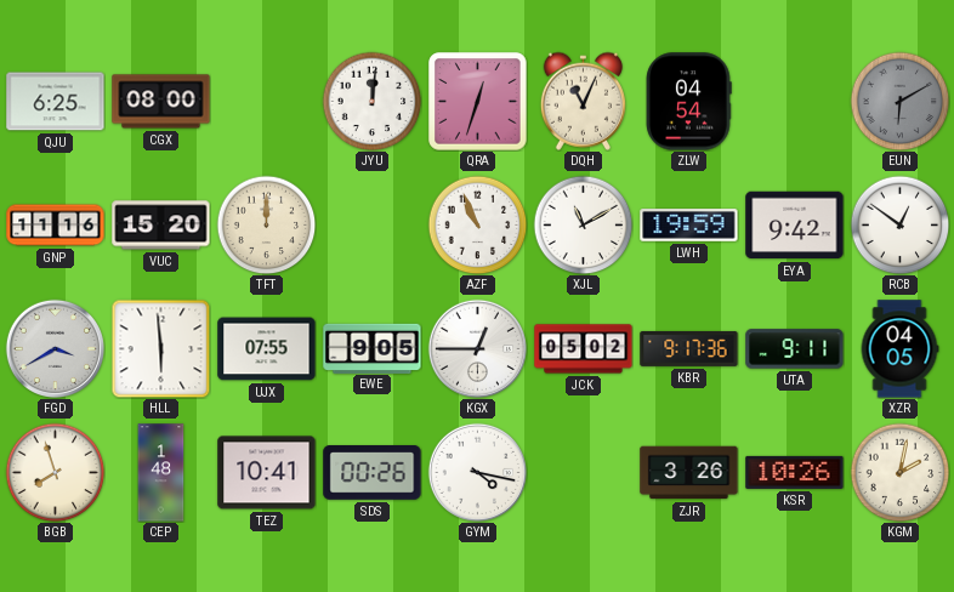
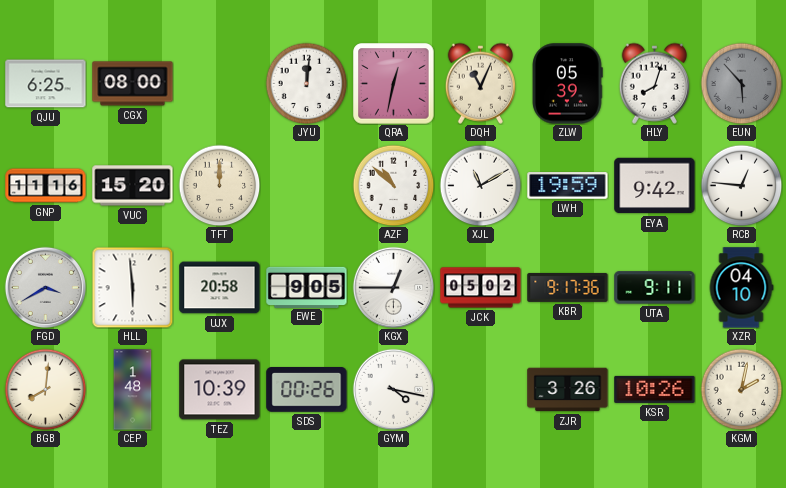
QRA: 12:33 -> 12:32
ZLW: 04:54 -> 05:39
HLY: none -> 8:03
EUN: 6:10 -> 5:53
AZF: 10:56 -> 10:52
RCB: 12:51 -> 12:46
UJX: 07:55 -> 20:58
XZR: 04:05 -> 04:10
BGB: 7:57 -> 8:01
TEZ: 10:41 -> 10:39
